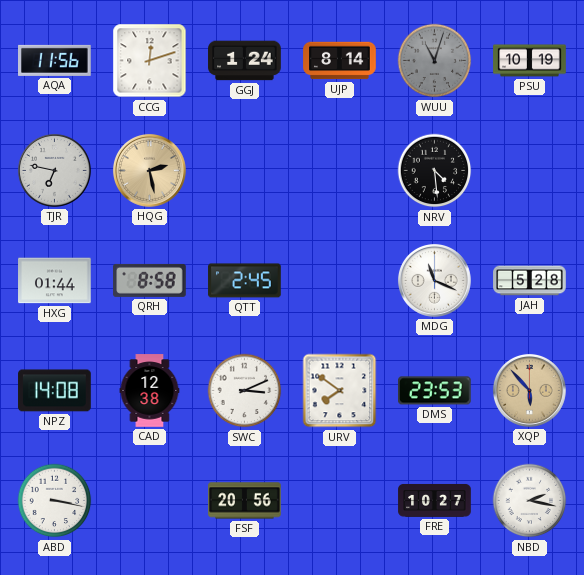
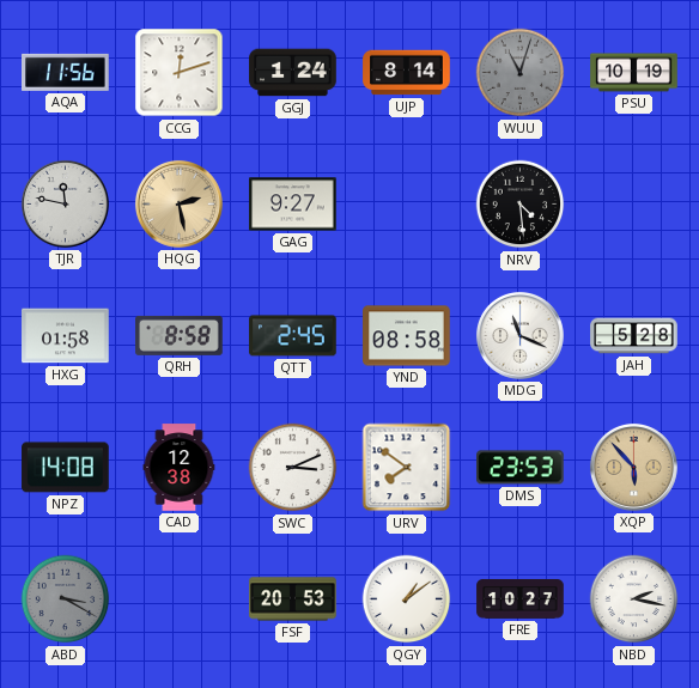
TJR: 6:47 -> 11:47
GAG: none -> 9:27
HXG: 01:44 -> 01:58
YND: none -> 08:58
ABD: 3:17 -> 3:20
ABD dial: white -> grey
FSF: 20:56 -> 20:53
QGY: none -> 1:09
